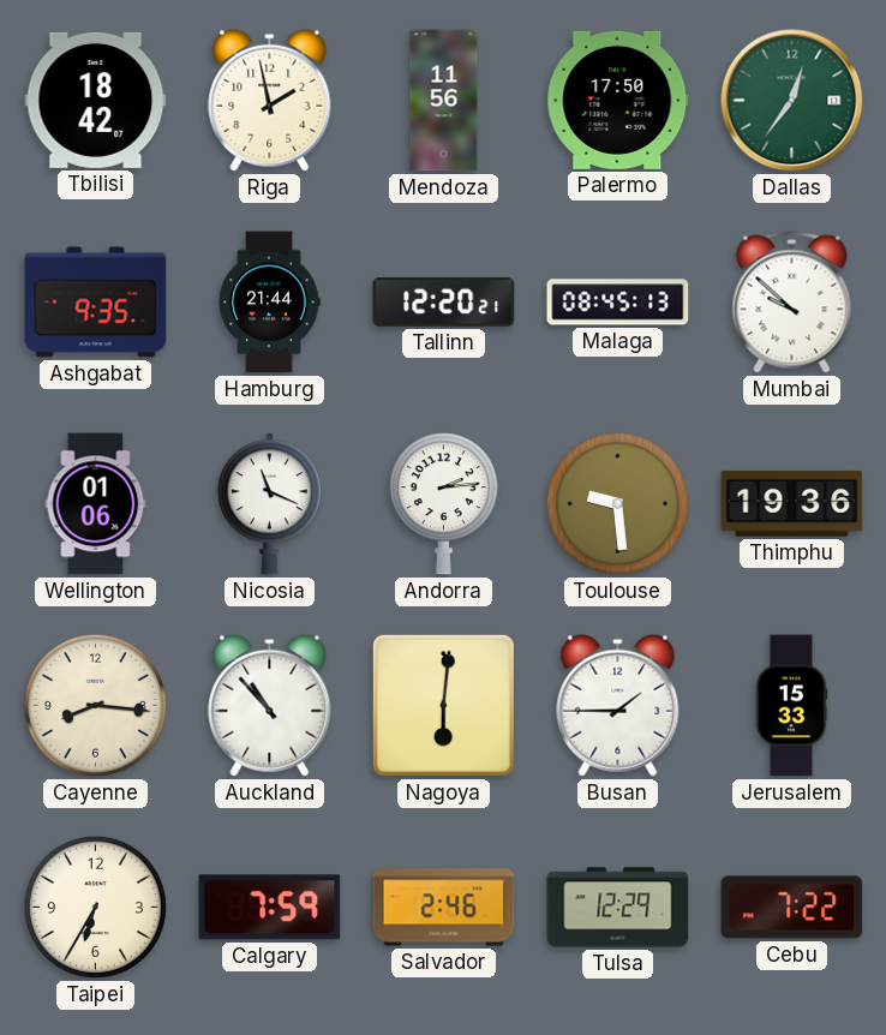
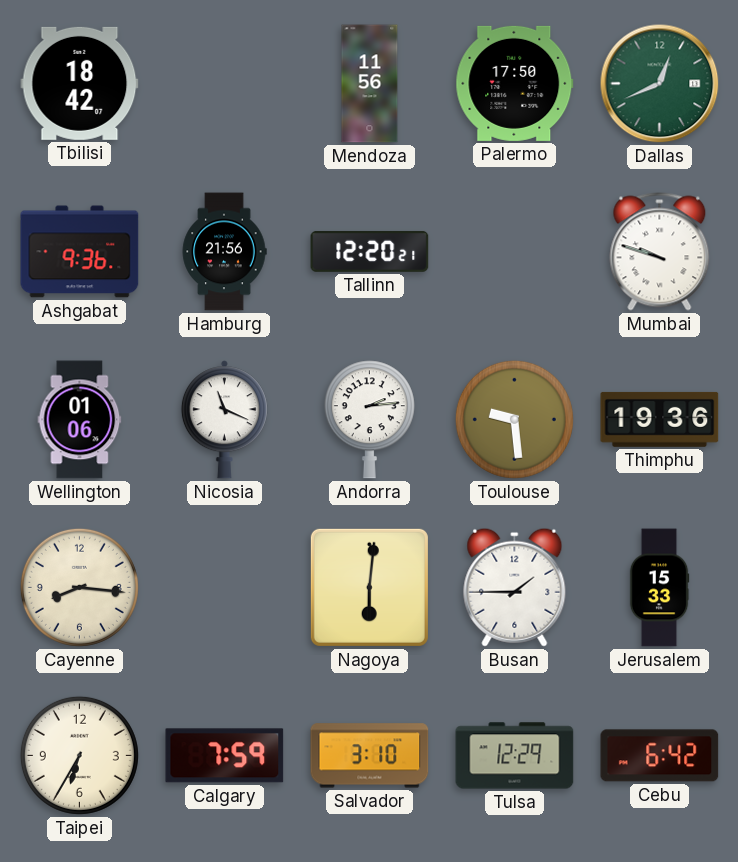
Riga: 1:58 -> none
Dallas: 12:36 -> 12:41
Ashgabat: 9:35 -> 9:36
Hamburg: 21:44 -> 21:56
Malaga: 08:45 -> none
Mumbai: 9:52 -> 9:48
Auckland: 10:53 -> none
Salvador: 2:46 -> 3:10
Cebu: 7:22 -> 6:42
